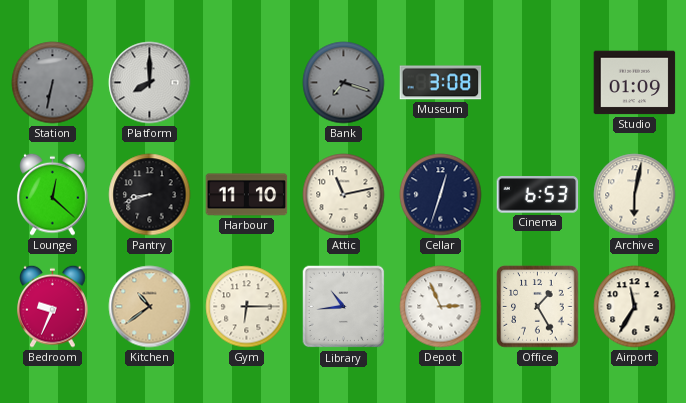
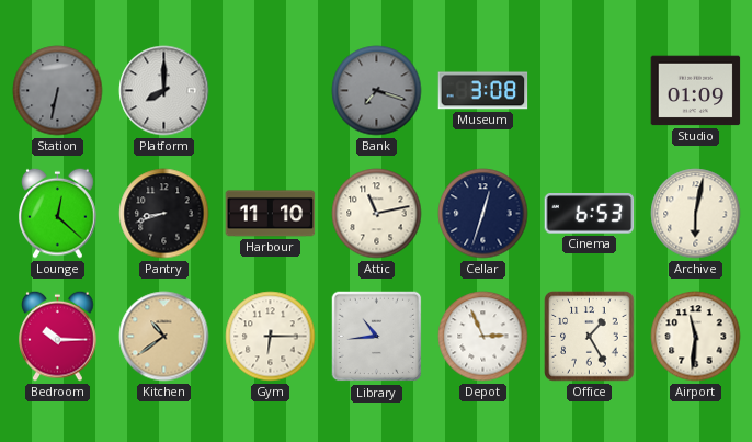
Bedroom: 9:34 -> 10:15
Airport: 11:35 -> 11:31
